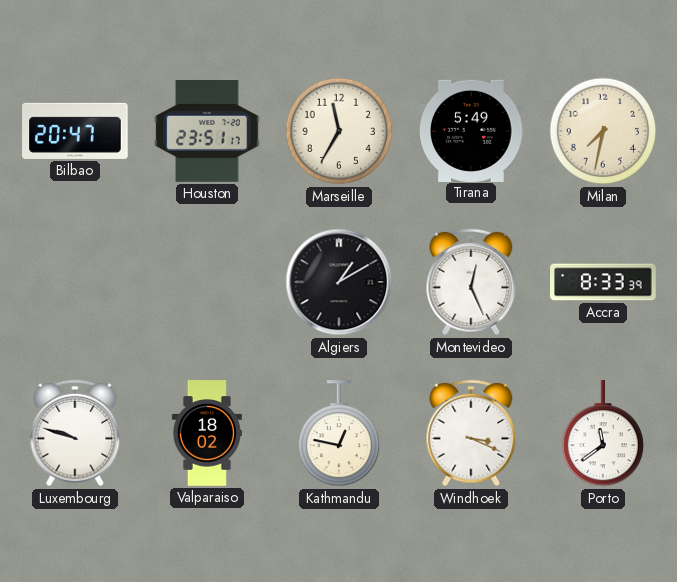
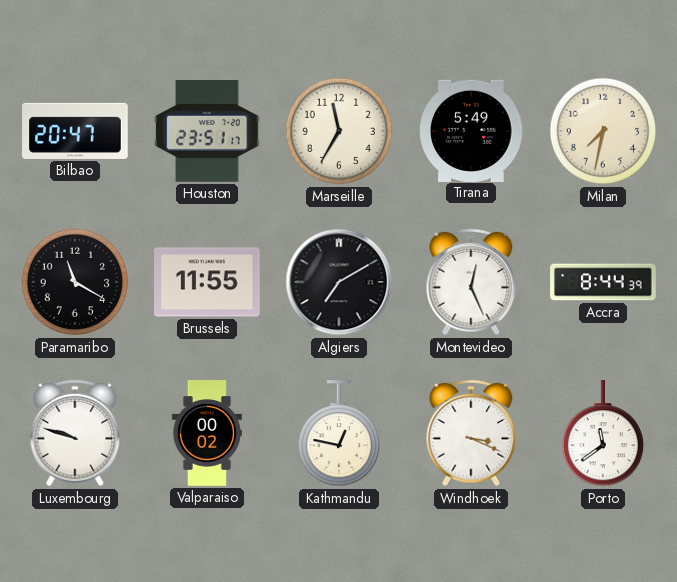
Paramaribo: none -> 11:20
Brussels: none -> 11:55
Algiers: 1:10 -> 7:10
Accra: 8:33 -> 8:44
Valparaiso: 18:02 -> 00:02
